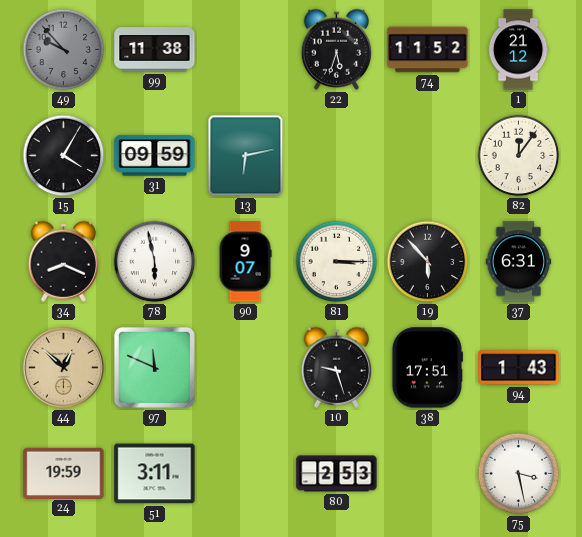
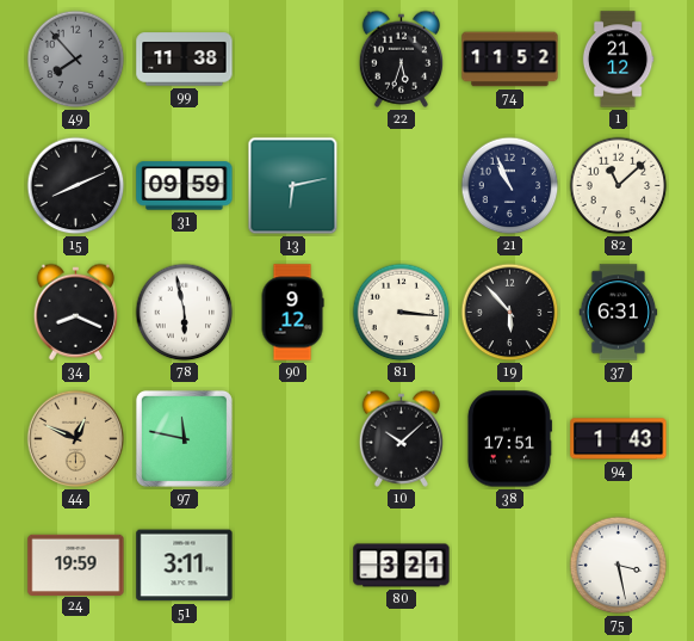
49: 9:53 -> 7:53
15: 4:05 -> 8:11
21: none -> 10:56
82: 12:06 -> 11:08
90: 9:07 -> 9:12
81: 3:15 -> 3:16
44: 12:52 -> 12:49
97: 11:49 -> 11:47
10: 9:27 -> 10:08
80: 2:53 -> 3:21
